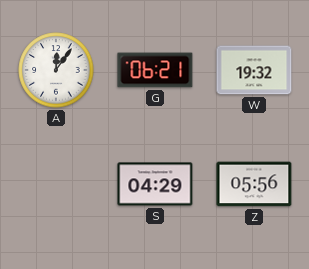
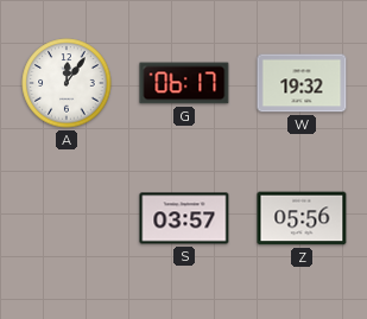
G: 06:21 -> 06:17
S: 04:29 -> 03:57
